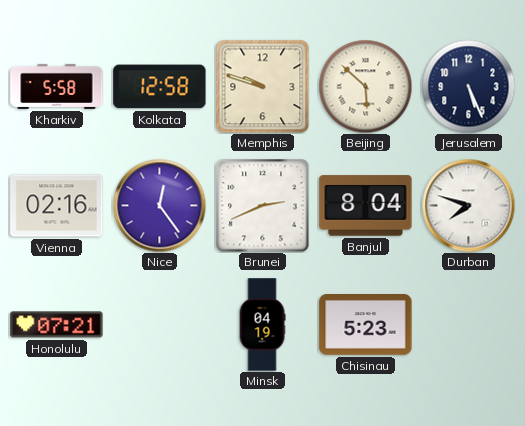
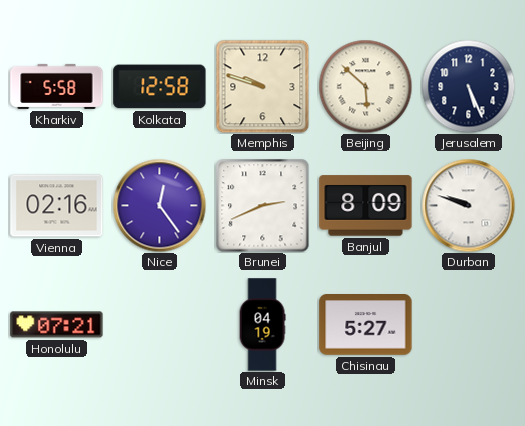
Banjul: 8:04 -> 8:09
Durban: 7:48 -> 9:48
Chisinau: 5:23 -> 5:27
